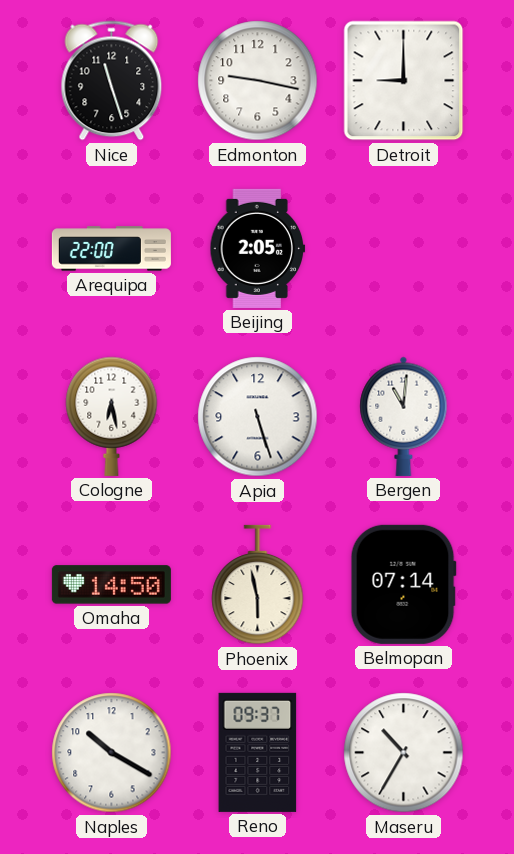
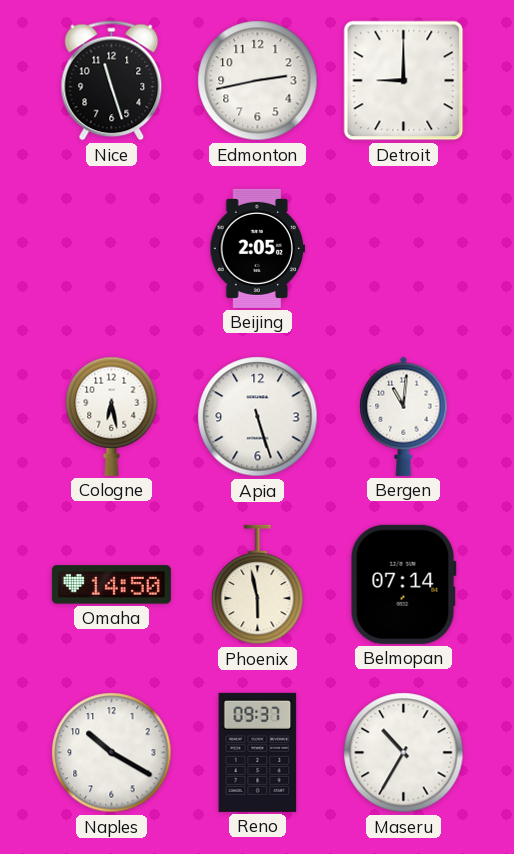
Edmonton: 9:17 -> 2:43
Arequipa: 22:00 -> none
